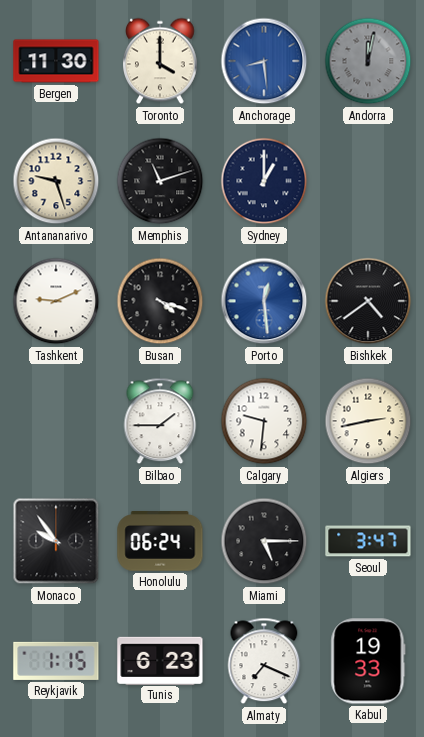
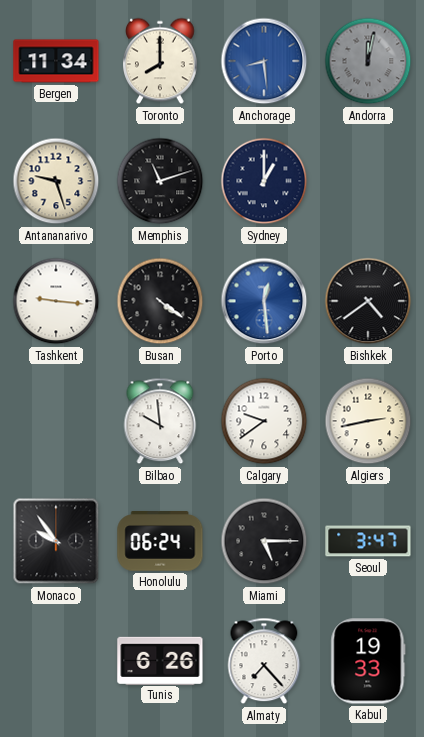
Bergen: 11:30 -> 11:34
Toronto: 4:00 -> 8:00
Tashkent: 9:11 -> 9:16
Busan: 4:18 -> 4:21
Bilbao: 1:45 -> 9:59
Calgary: 9:31 -> 9:39
Reykjavik: 1:15 -> none
Tunis: 6:23 -> 6:26
Almaty: 7:19 -> 7:23
